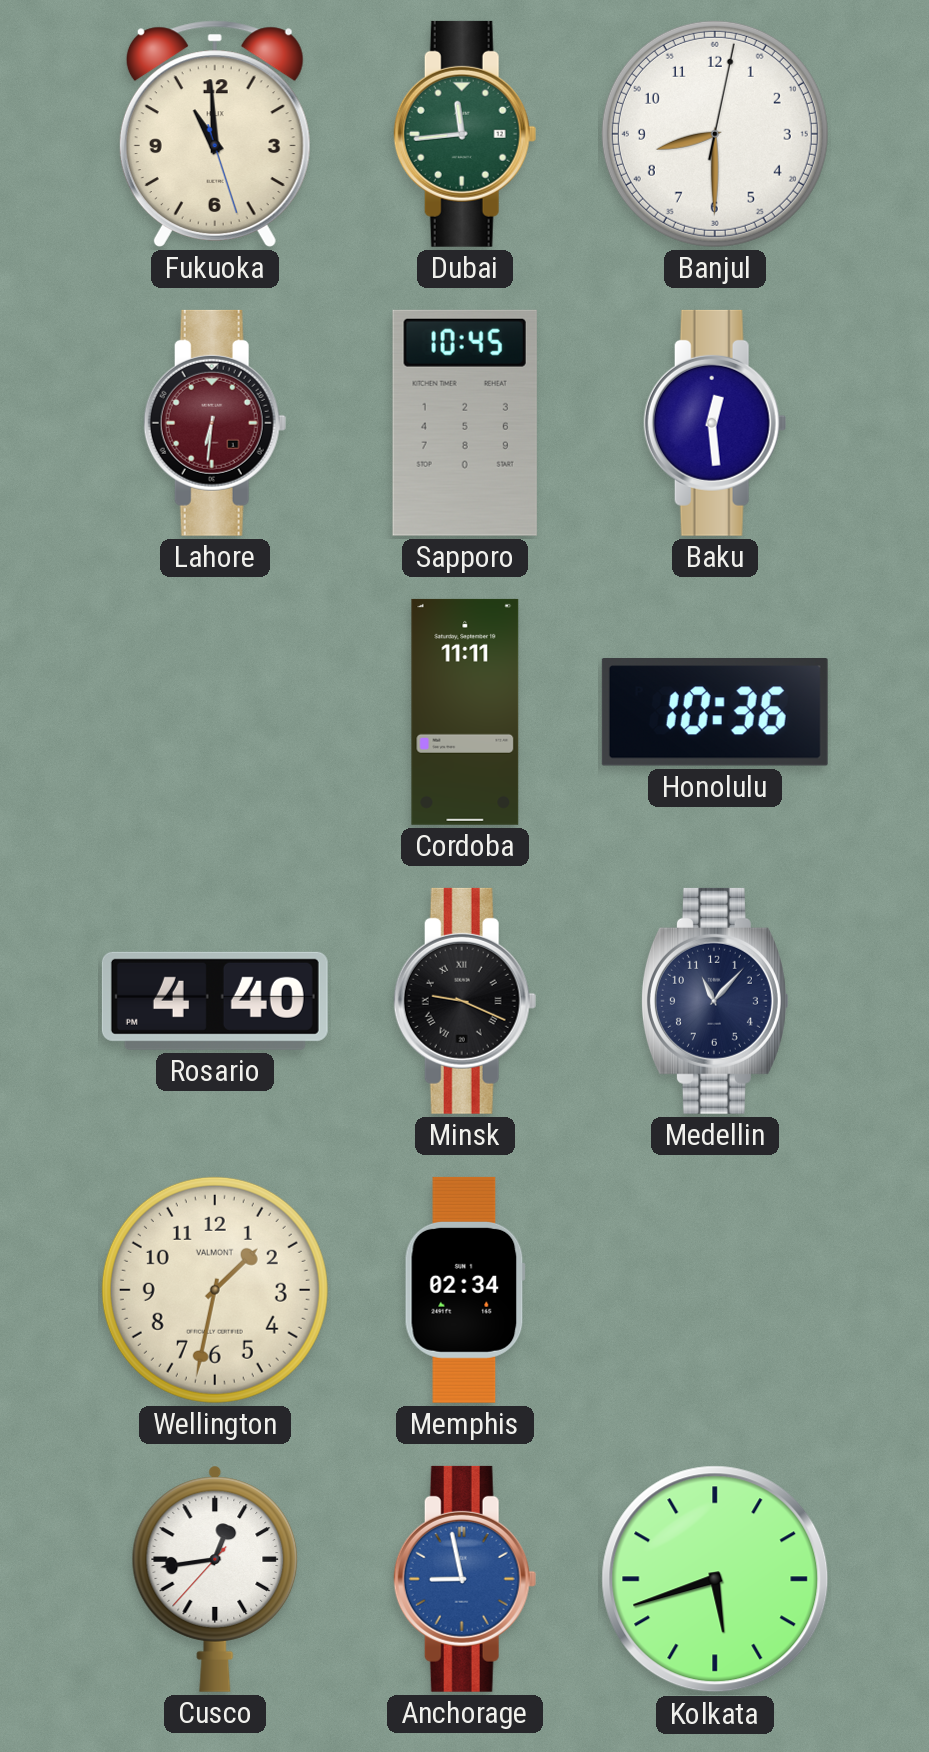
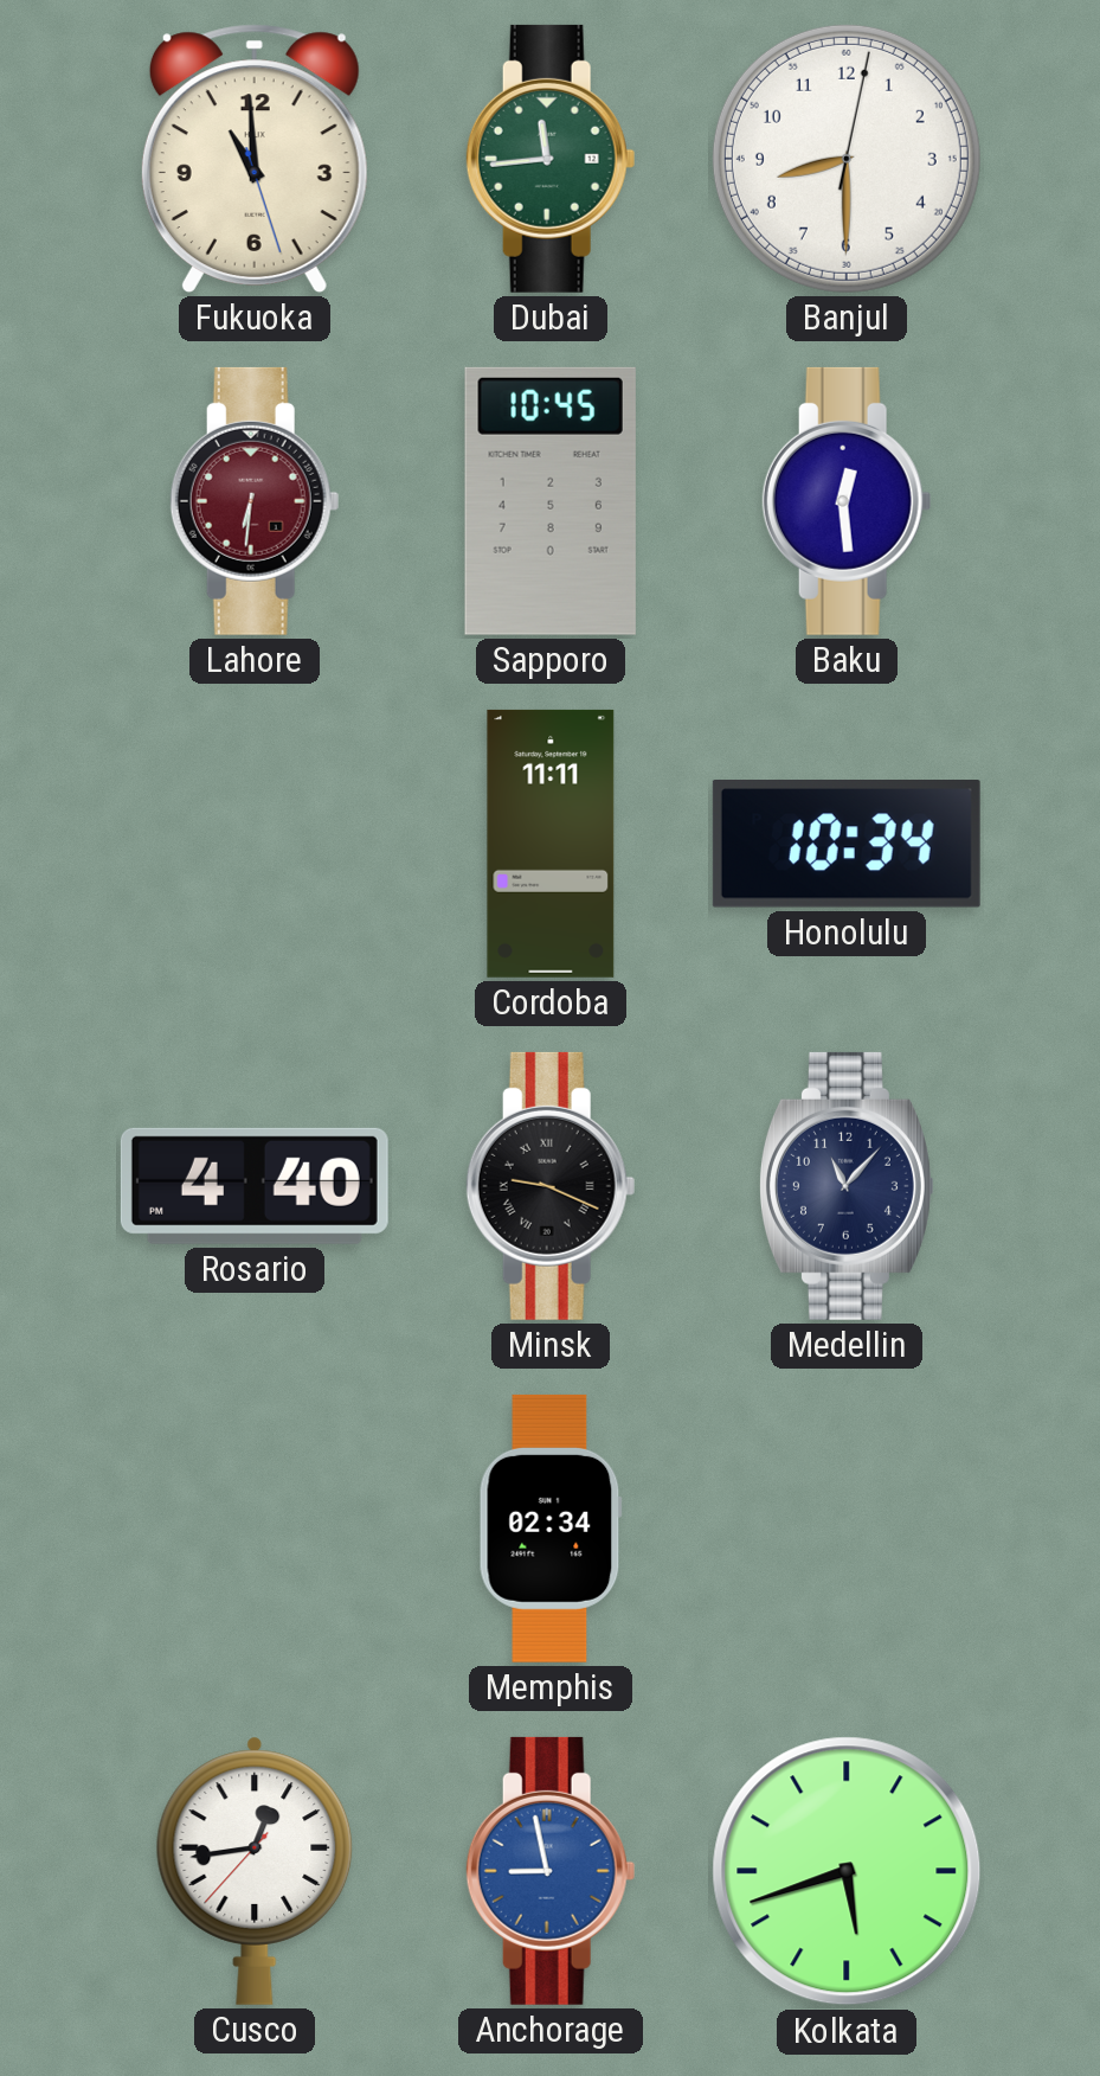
Honolulu: 10:36 -> 10:34
Wellington: 1:32 -> none
